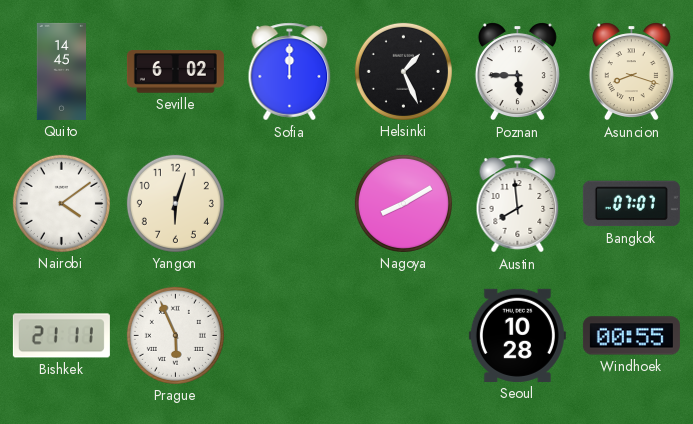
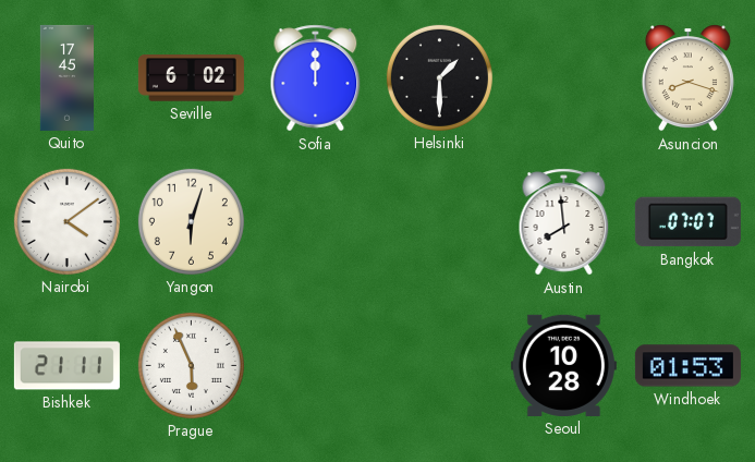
Quito: 14:45 -> 17:45
Helsinki: 1:26 -> 1:30
Poznan: 5:45 -> none
Nagoya: 8:10 -> none
Windhoek: 00:55 -> 01:53
